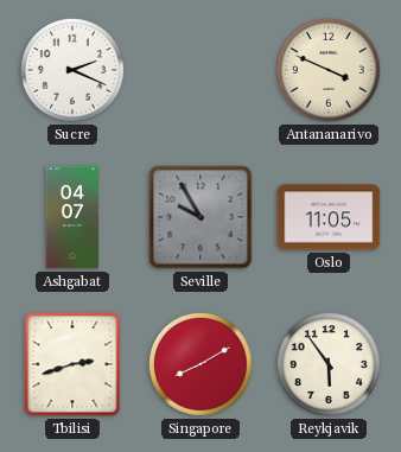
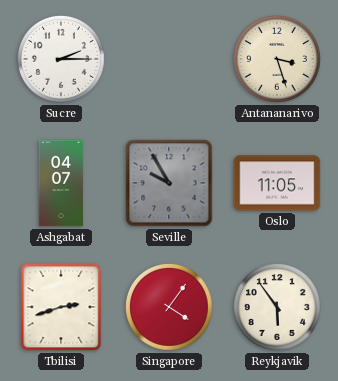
Sucre: 2:19 -> 2:15
Antananarivo: 3:49 -> 3:27
Singapore: 8:10 -> 4:06
